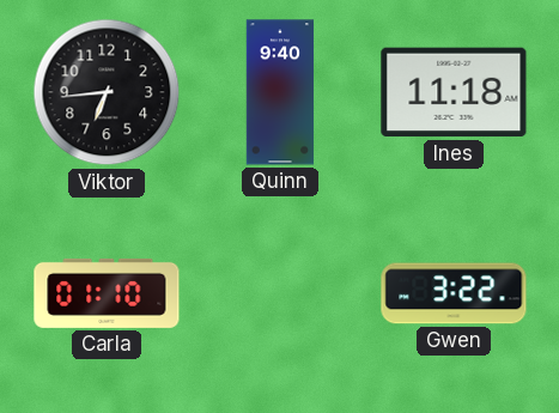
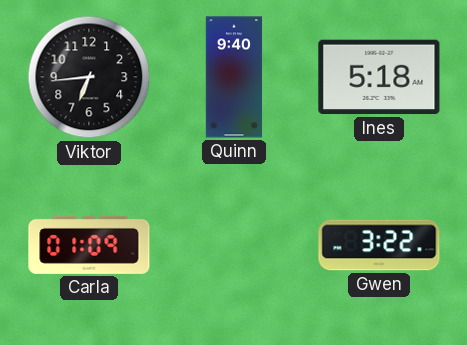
Ines: 11:18 -> 5:18
Carla: 01:10 -> 01:09
